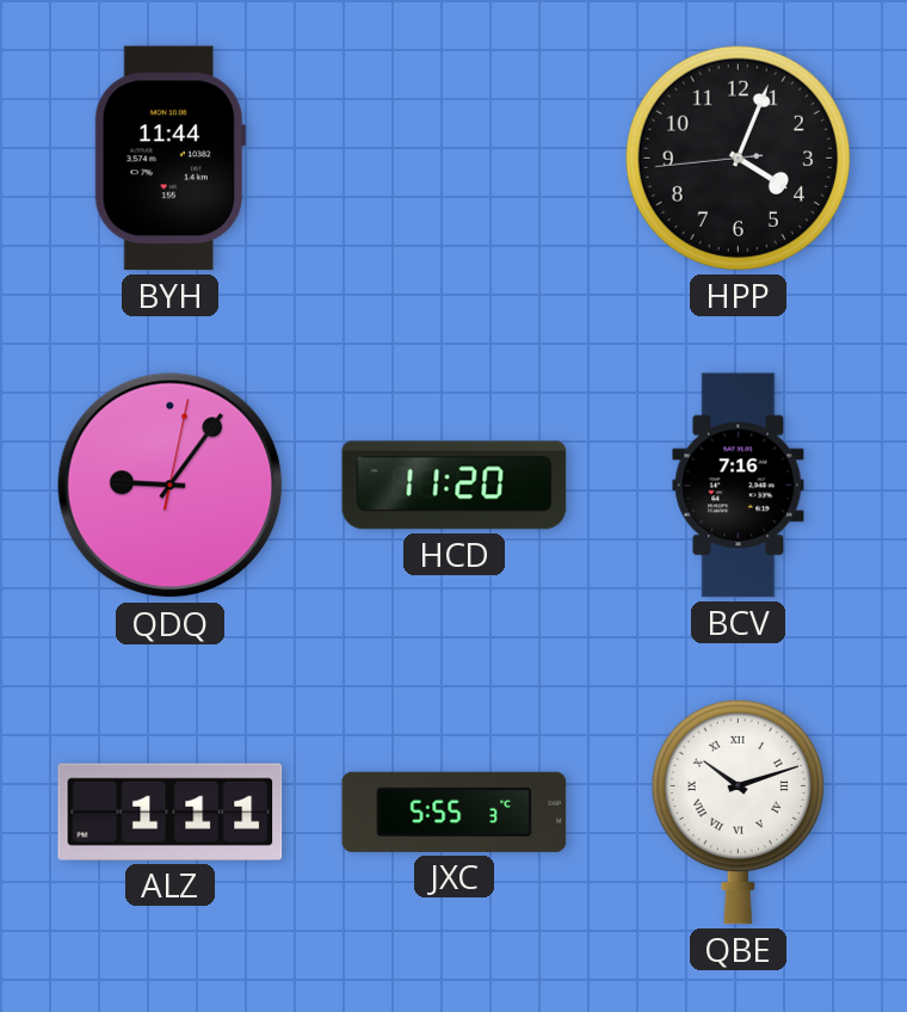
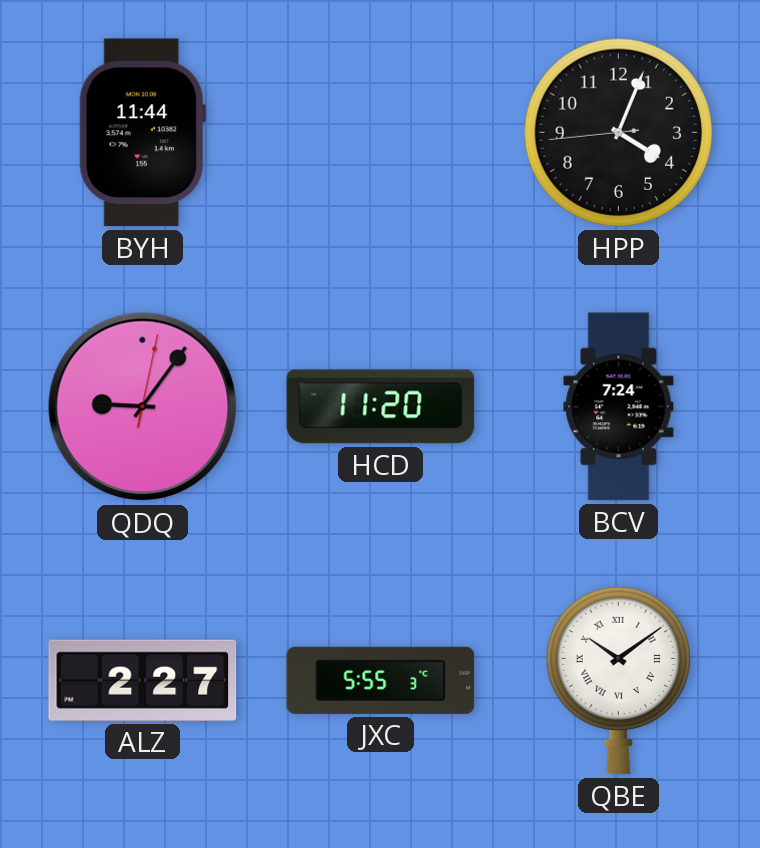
BCV: 7:16 -> 7:24
ALZ: 1:11 -> 2:27
QBE: 10:12 -> 10:09
